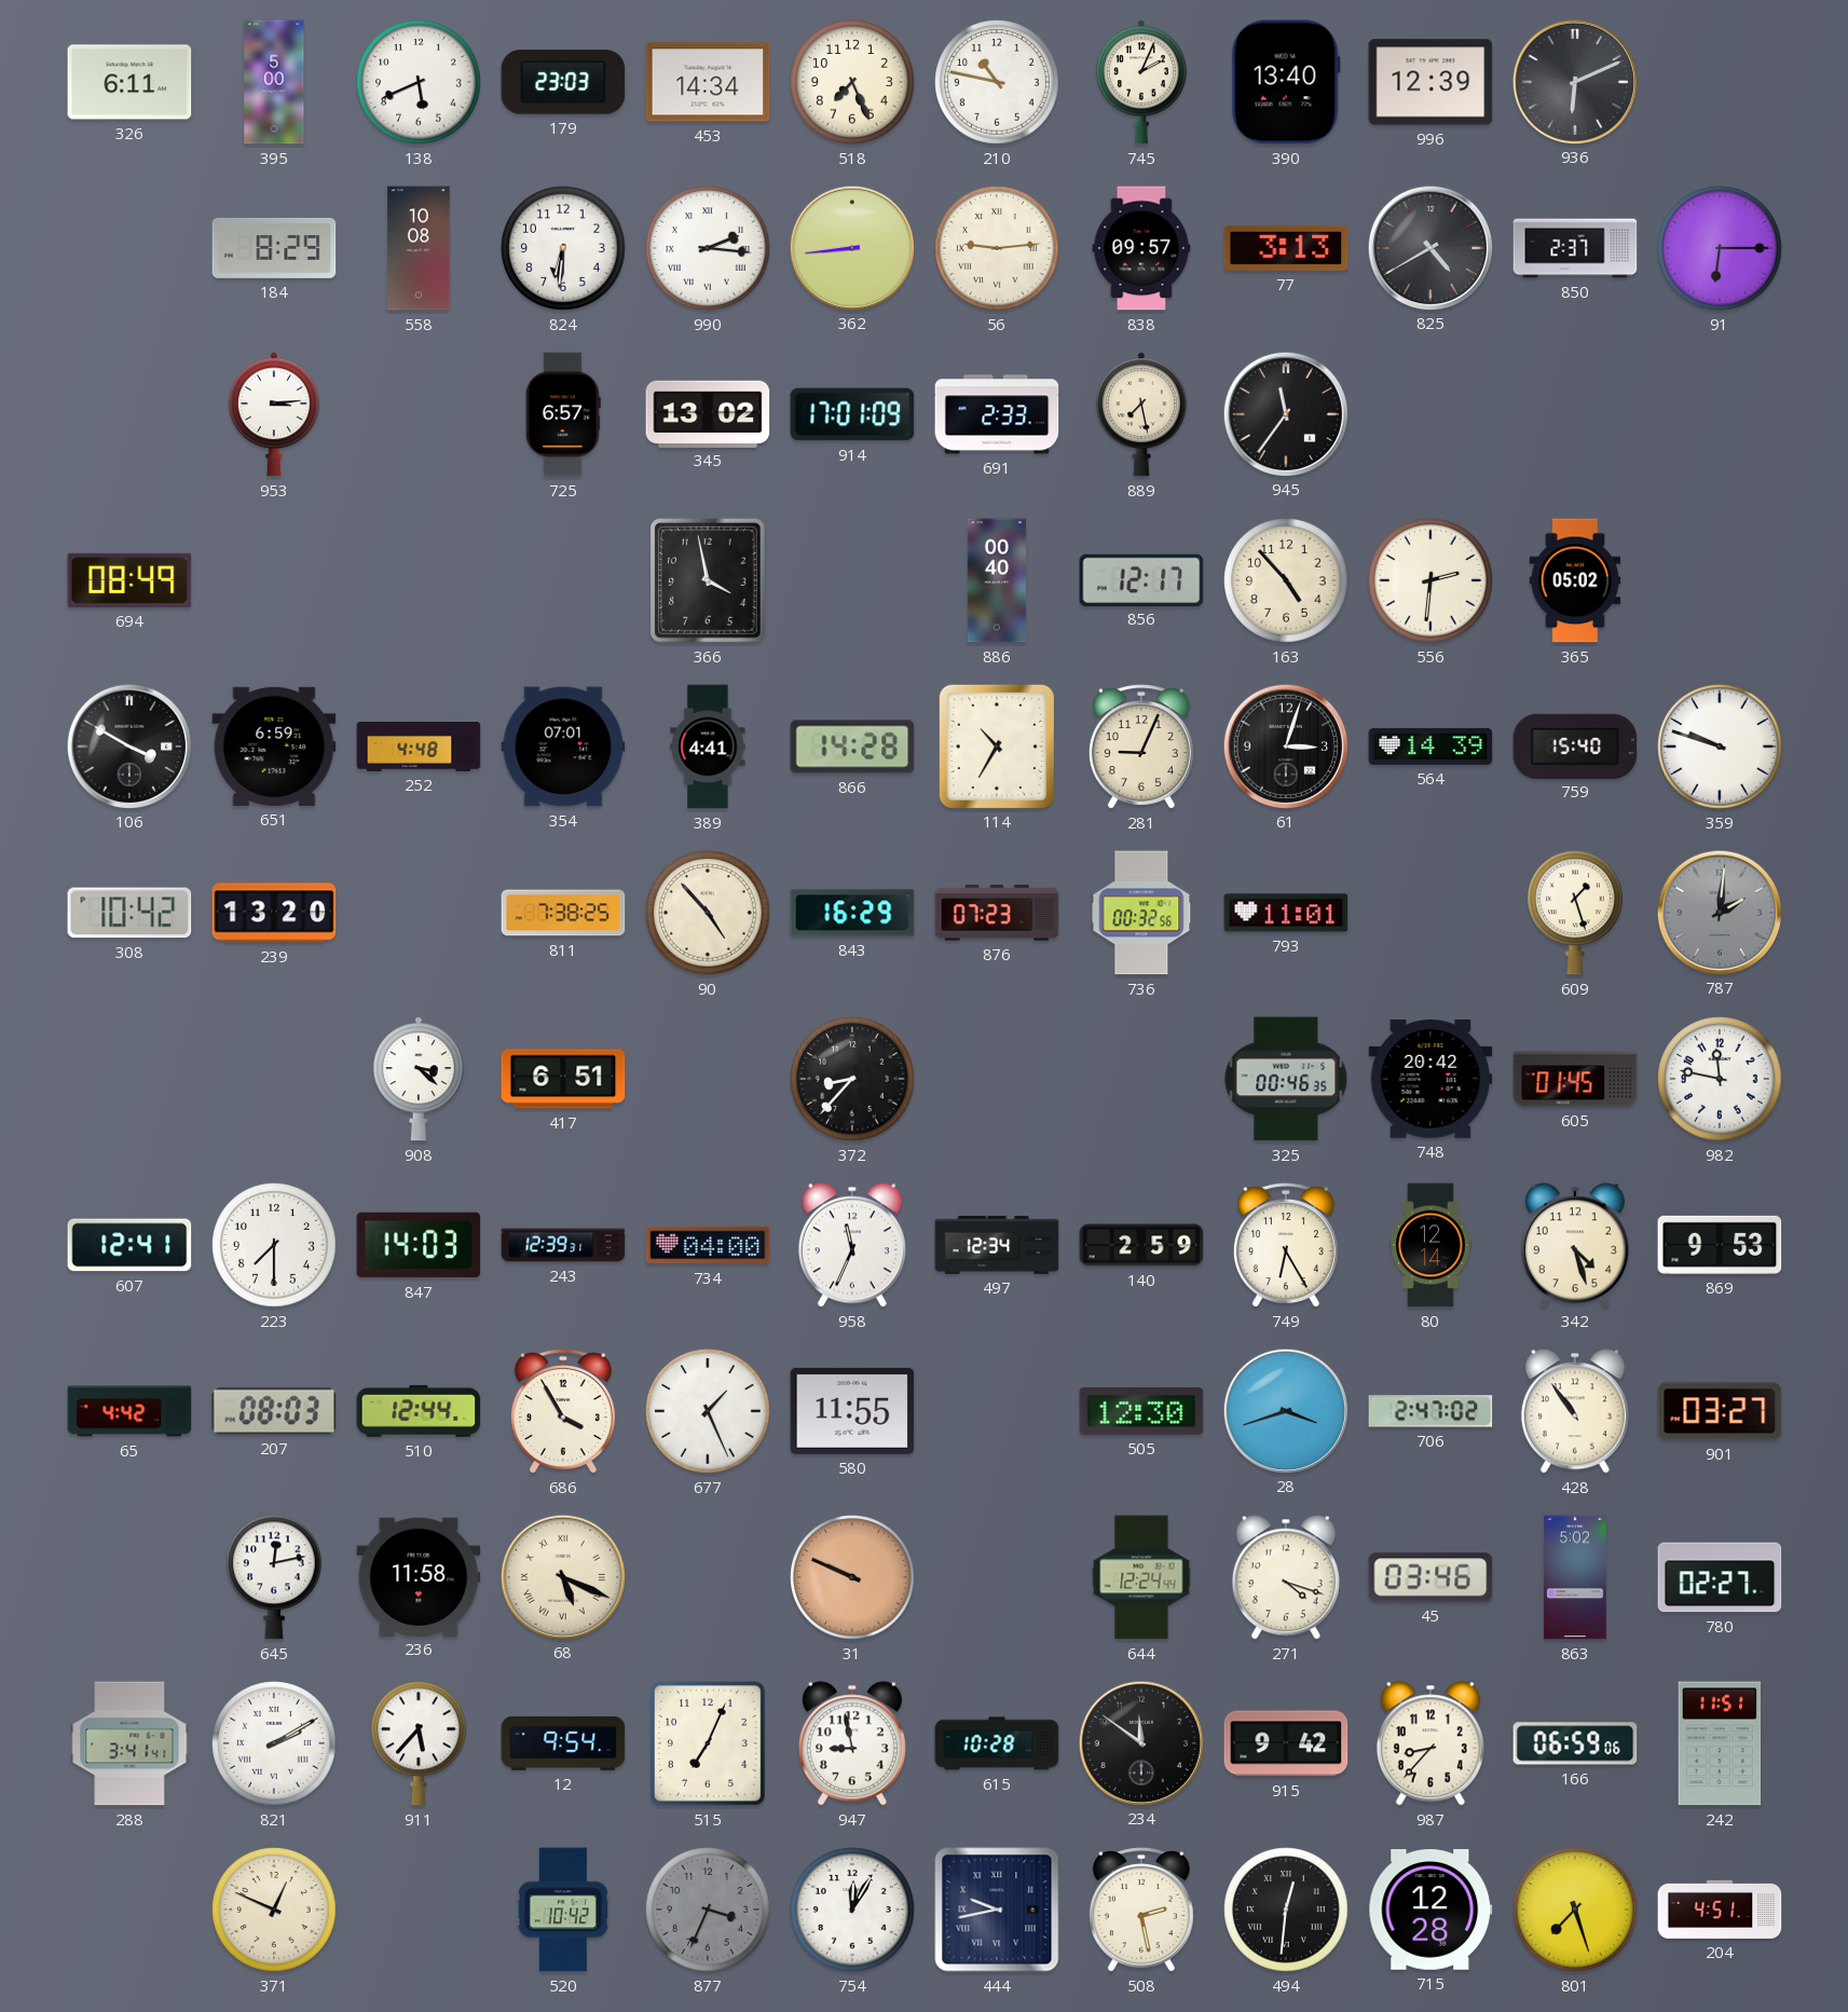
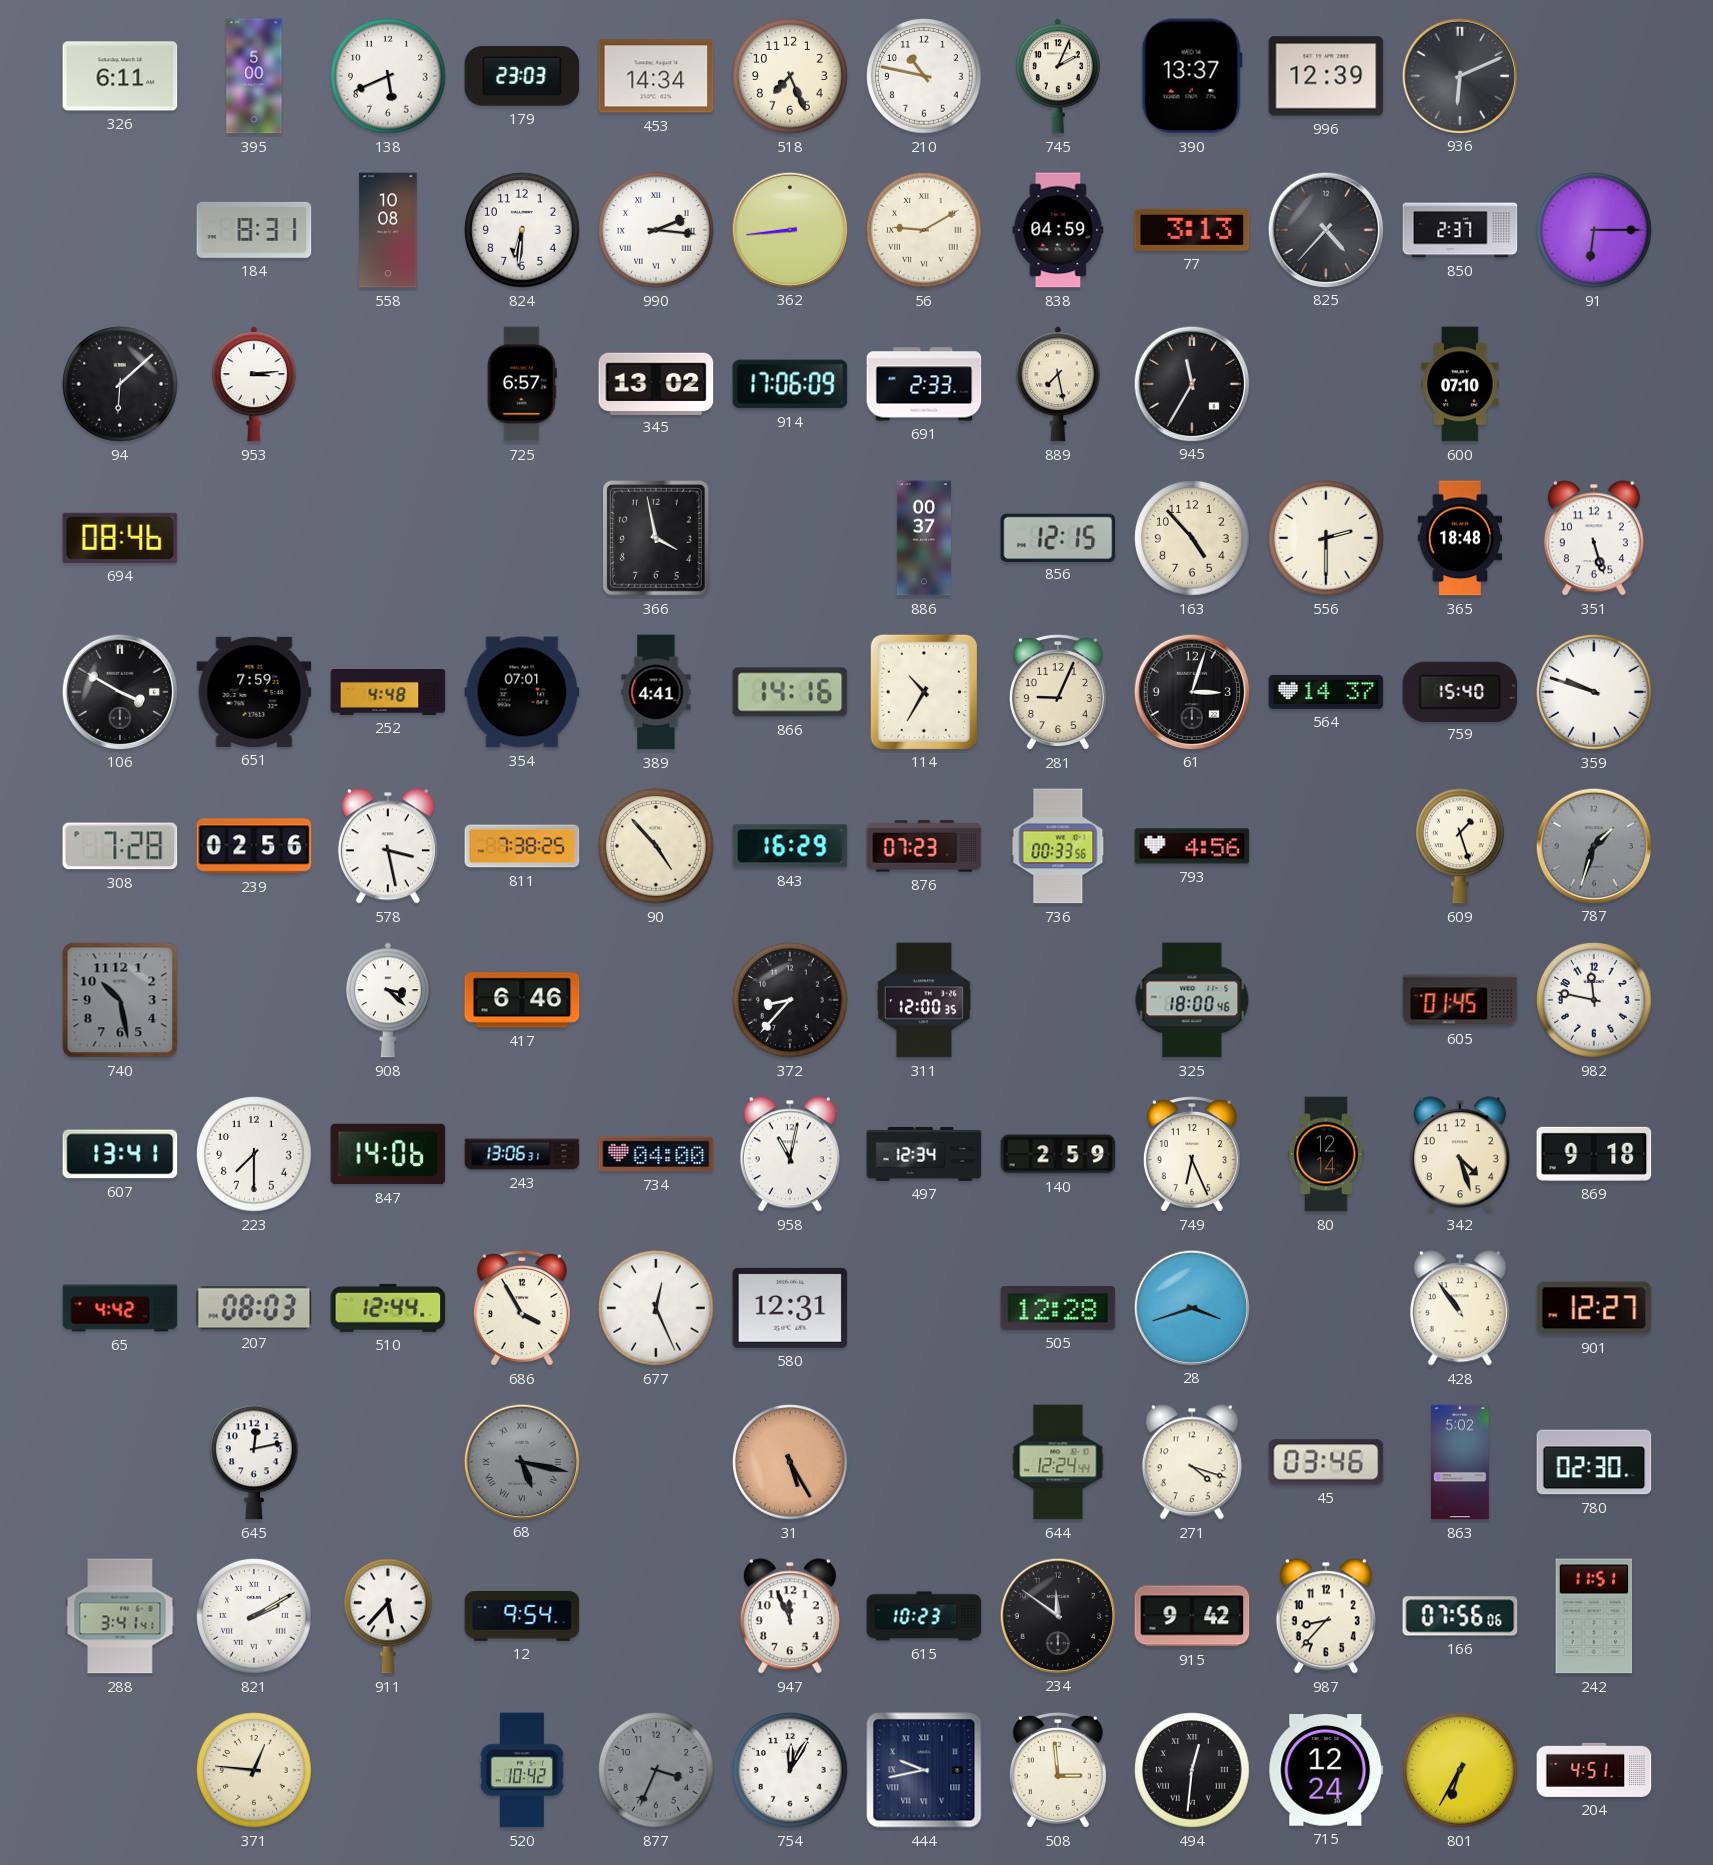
390: 13:40 -> 13:37
184: 8:29 -> 8:31
56: 9:14 -> 9:10
838: 09:57 -> 04:59
825: 4:40 -> 4:37
94: none -> 6:08
914: 17:01 -> 17:06
945: 11:36 -> 11:35
600: none -> 07:10
694: 08:49 -> 08:46
886: 00:40 -> 00:37
856: 12:17 -> 12:15
556: 2:31 -> 2:30
365: 05:02 -> 18:48
351: none -> 5:27
651: 6:59 -> 7:59
866: 14:28 -> 14:16
564: 14:39 -> 14:37
308: 10:42 -> 7:28
239: 13:20 -> 02:56
578: none -> 3:28
736: 00:32 -> 00:33
793: 11:01 -> 4:56
787: 2:01 -> 1:33
740: none -> 10:28
417: 6:51 -> 6:46
311: none -> 12:00
325: 00:46 -> 18:00
748: 20:42 -> none
607: 12:41 -> 13:41
847: 14:03 -> 14:06
243: 12:39 -> 13:06
958: 11:34 -> 11:02
749: 6:25 -> 6:26
869: 9:53 -> 9:18
677: 1:26 -> 12:26
580: 11:55 -> 12:31
505: 12:30 -> 12:28
706: 2:47 -> none
901: 03:27 -> 12:27
236: 11:58 -> none
68: 5:19 -> 5:17
68 dial: cream -> grey
31: 9:49 -> 5:25
780: 02:27 -> 02:30
515: 7:04 -> none
947: 8:58 -> 11:56
615: 10:28 -> 10:23
166: 06:59 -> 07:56
371: 12:49 -> 12:46
508: 2:28 -> 2:59
715: 12:28 -> 12:24
801: 7:27 -> 6:35
